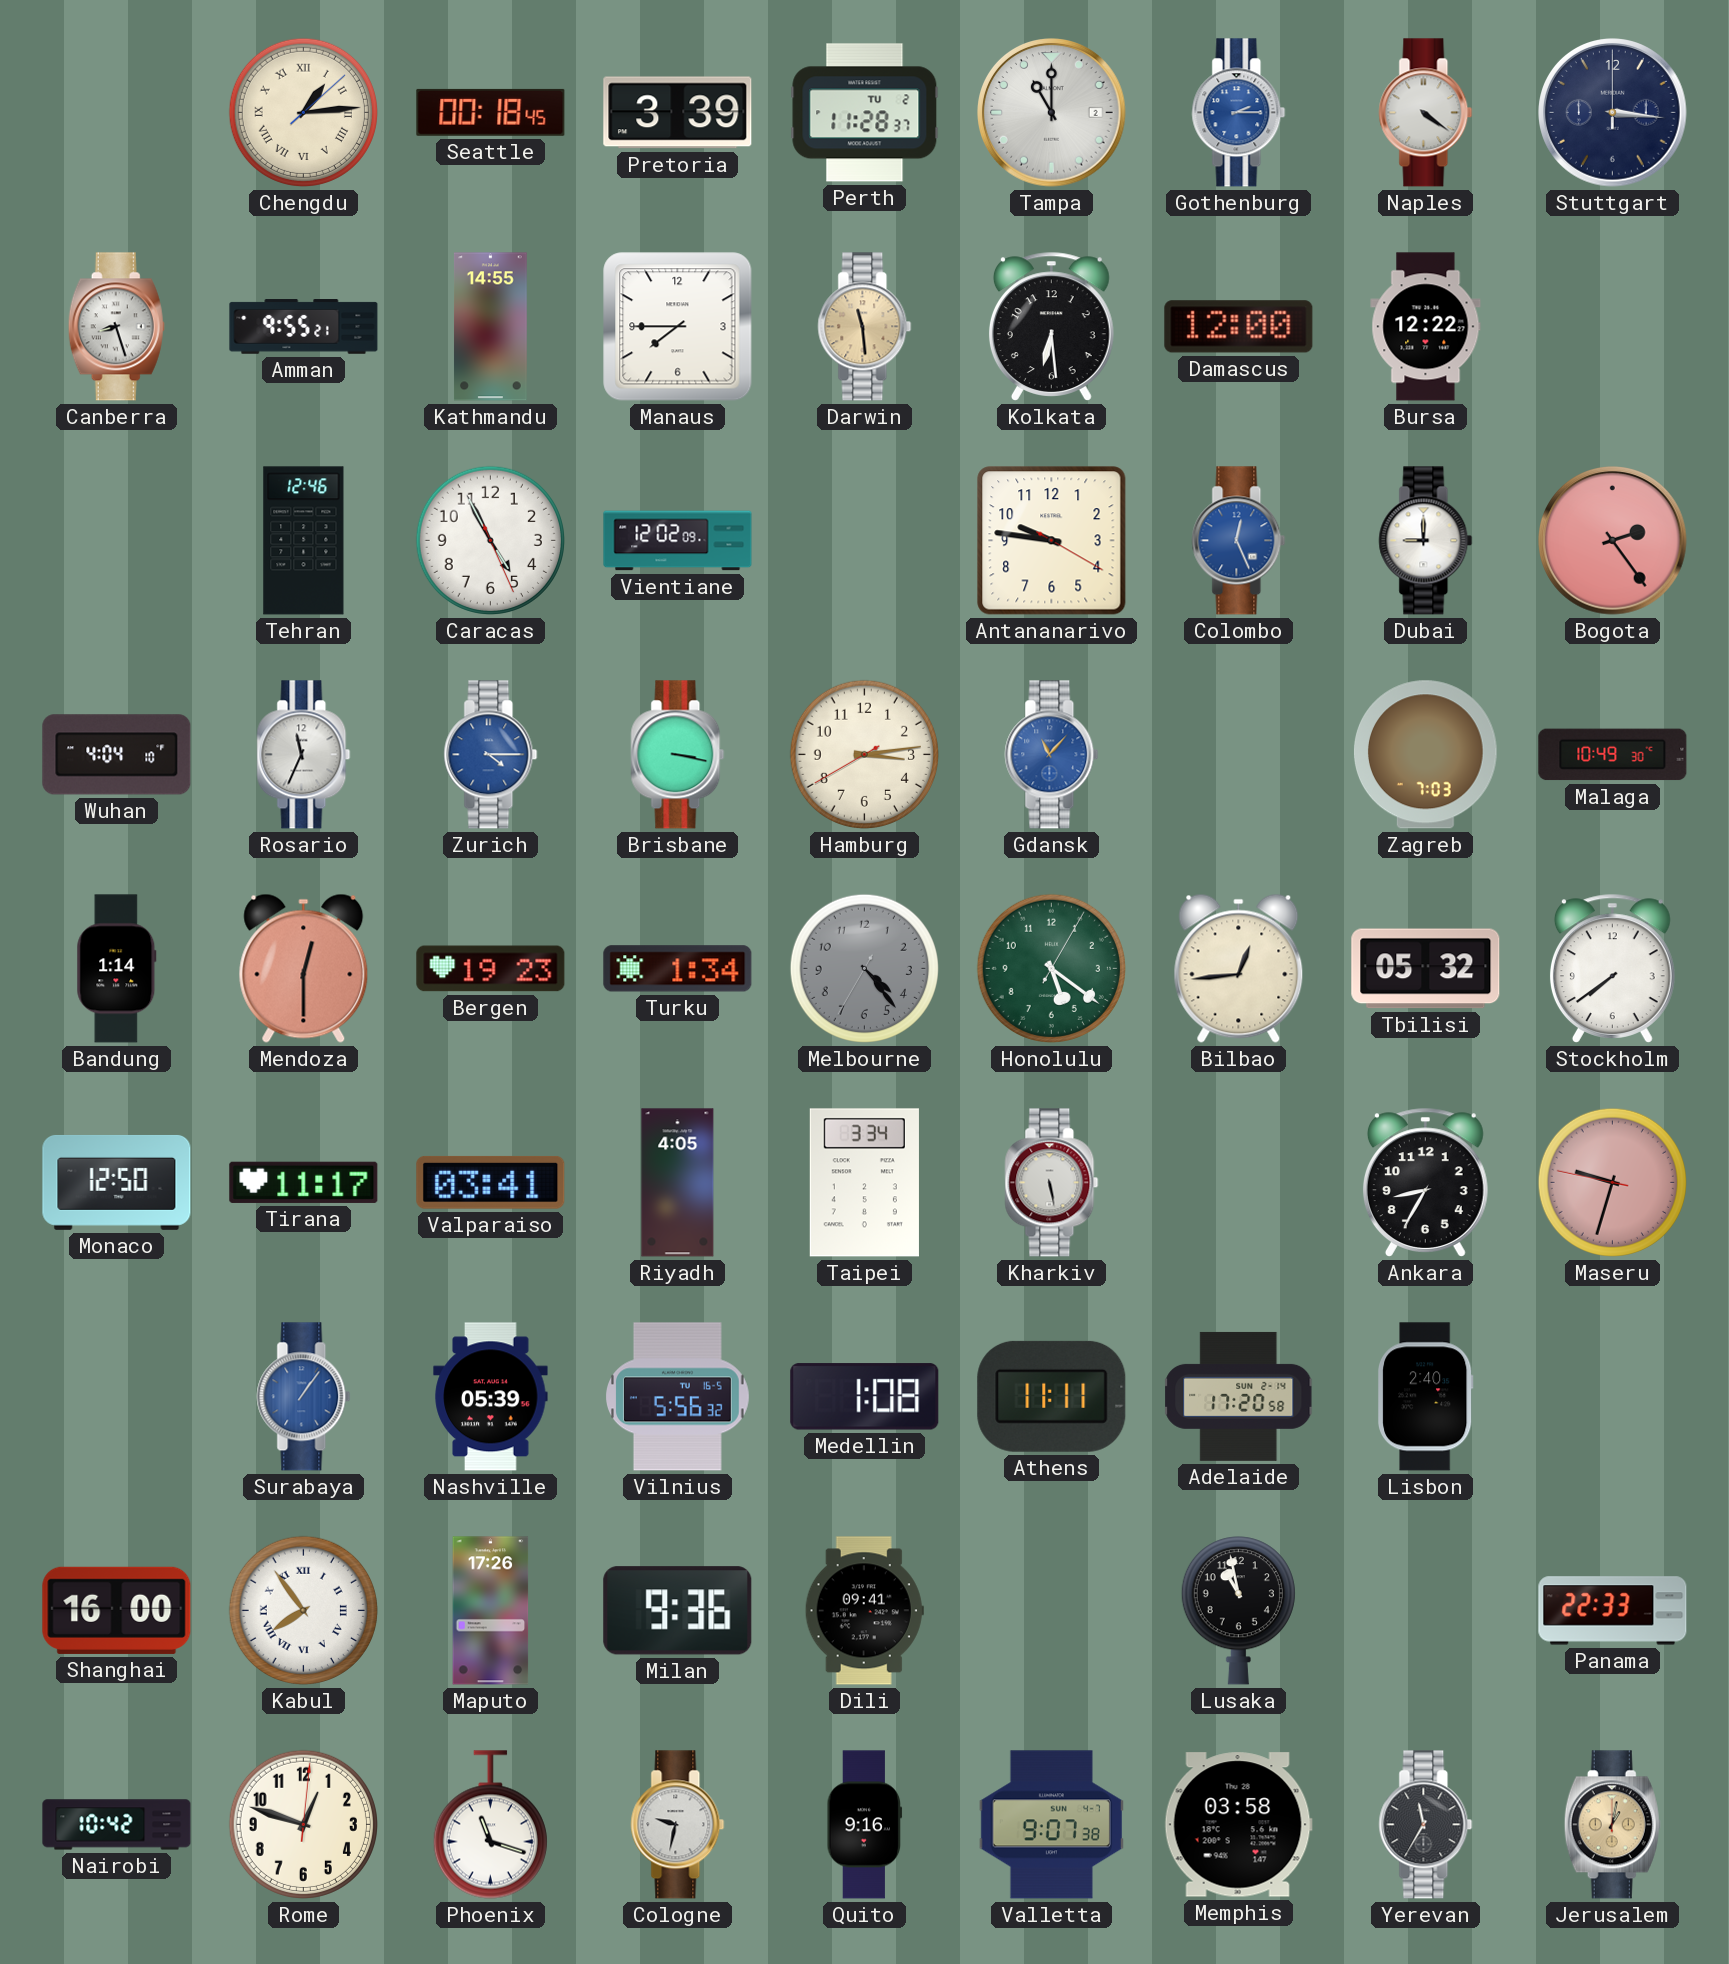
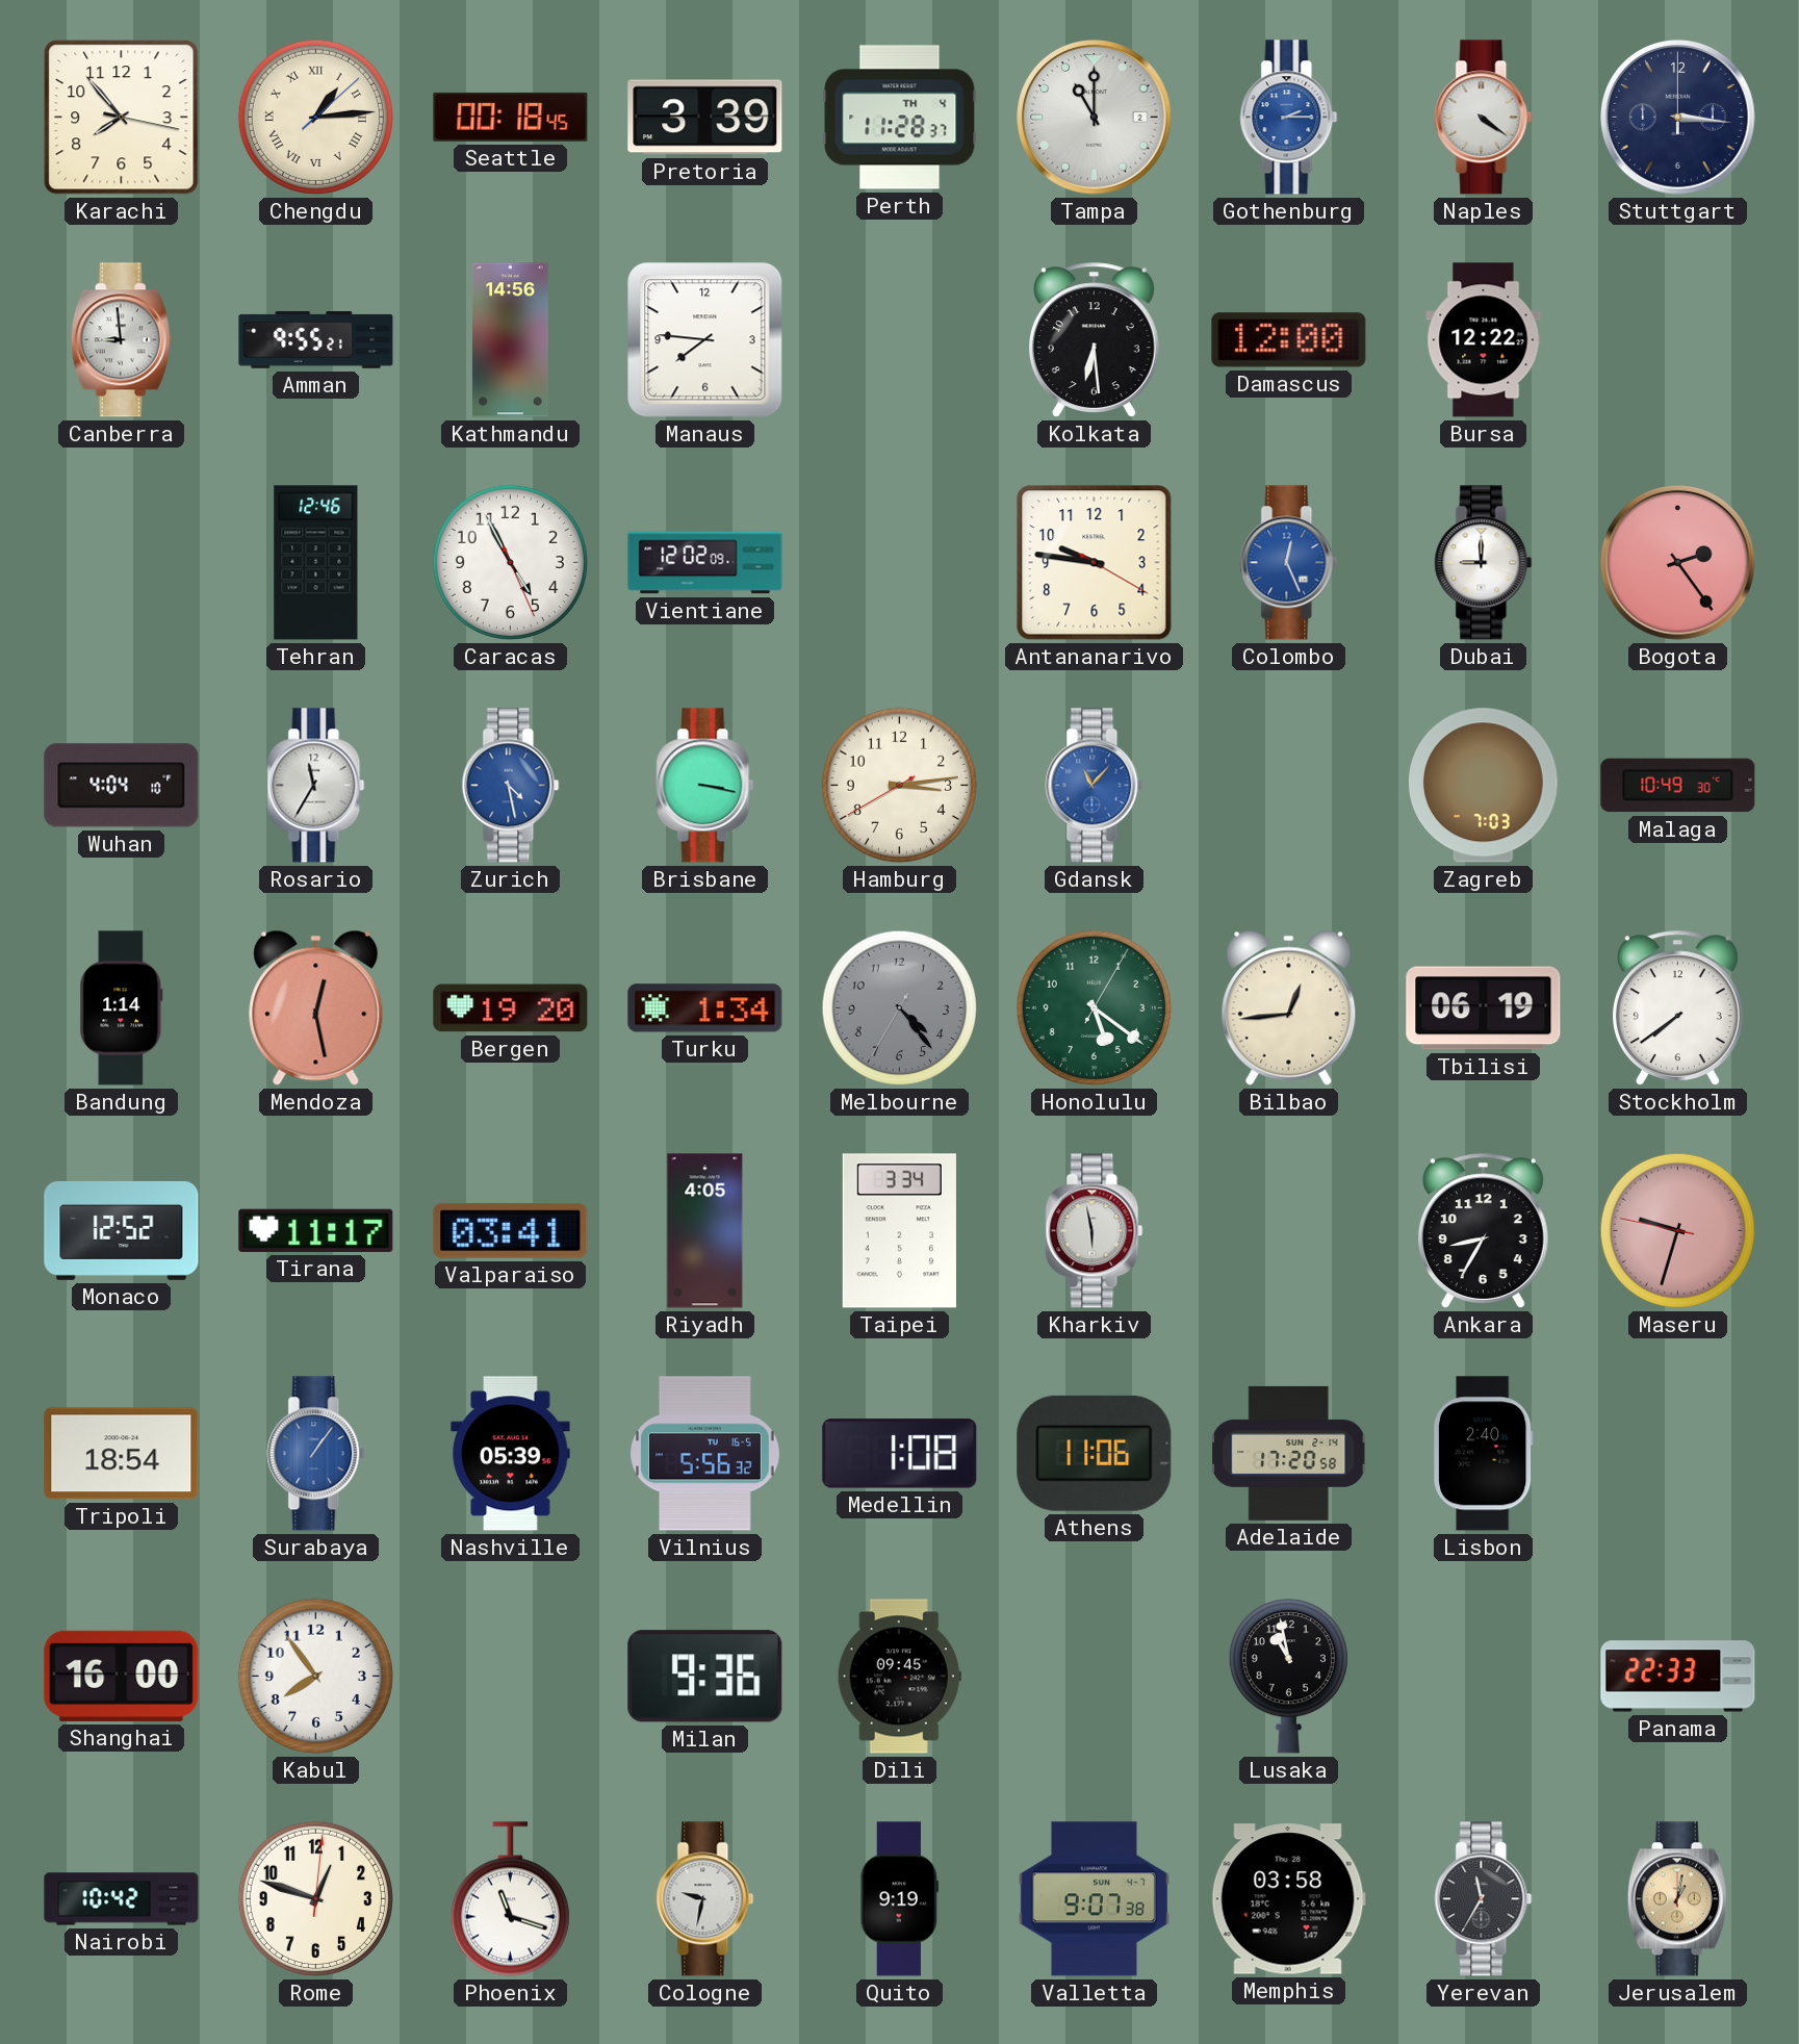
Karachi: none -> 7:53
Perth date: TU 2 -> TH 4
Canberra: 8:27 -> 8:59
Kathmandu: 14:55 -> 14:56
Manaus: 7:45 -> 7:46
Darwin: 11:29 -> none
Rosario: 11:34 -> 11:35
Zurich: 4:15 -> 4:28
Mendoza: 12:30 -> 12:28
Bergen: 19:23 -> 19:20
Tbilisi: 05:32 -> 06:19
Monaco: 12:50 -> 12:52
Kharkiv: 5:28 -> 5:58
Tripoli: none -> 18:54
Athens: 11:11 -> 11:06
Kabul numerals: Roman -> Arabic
Maputo: 17:26 -> none
Dili: 09:41 -> 09:45
Quito: 9:16 -> 9:19
